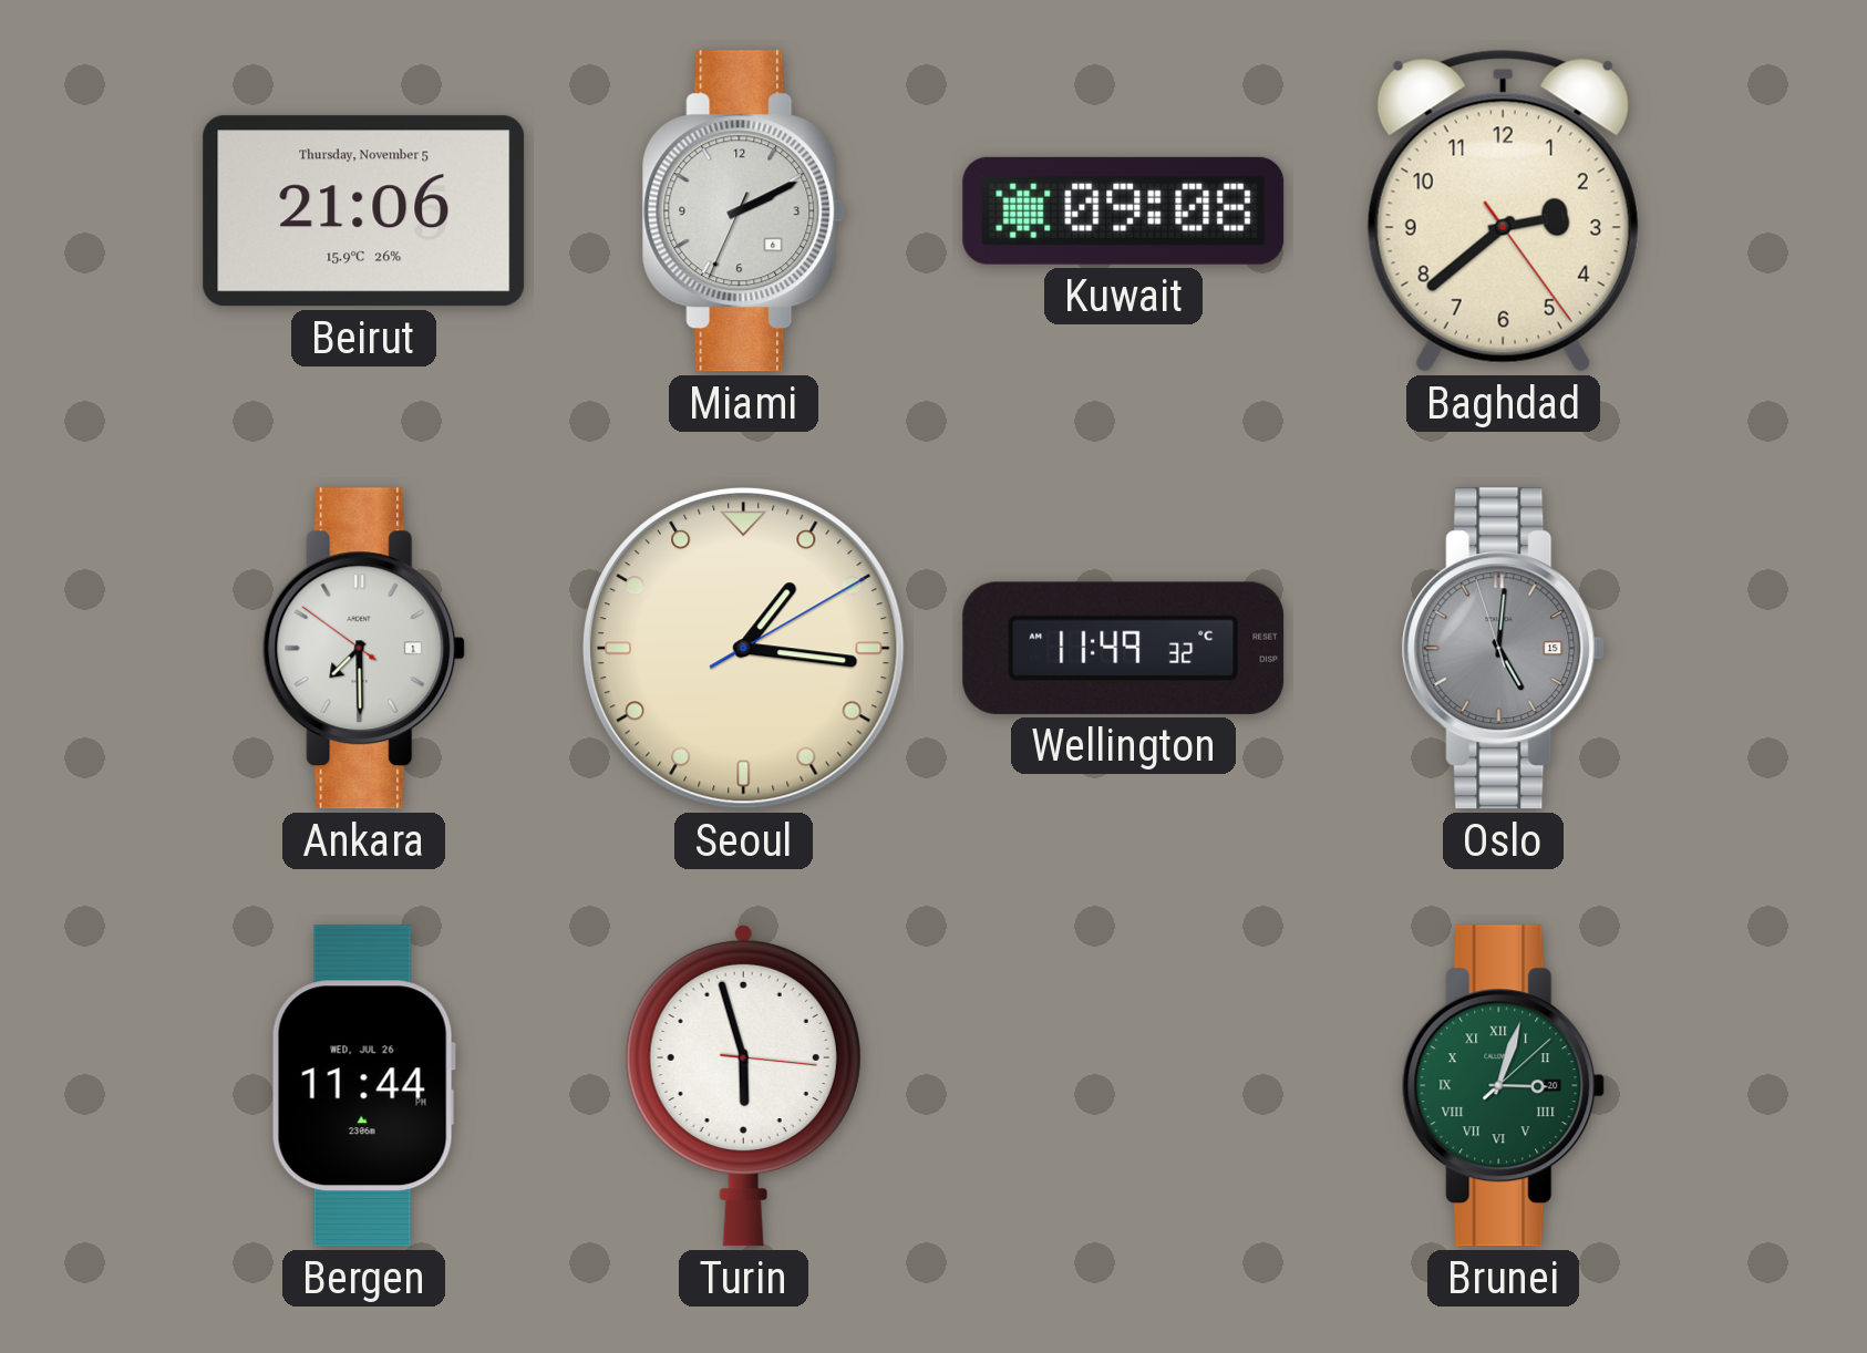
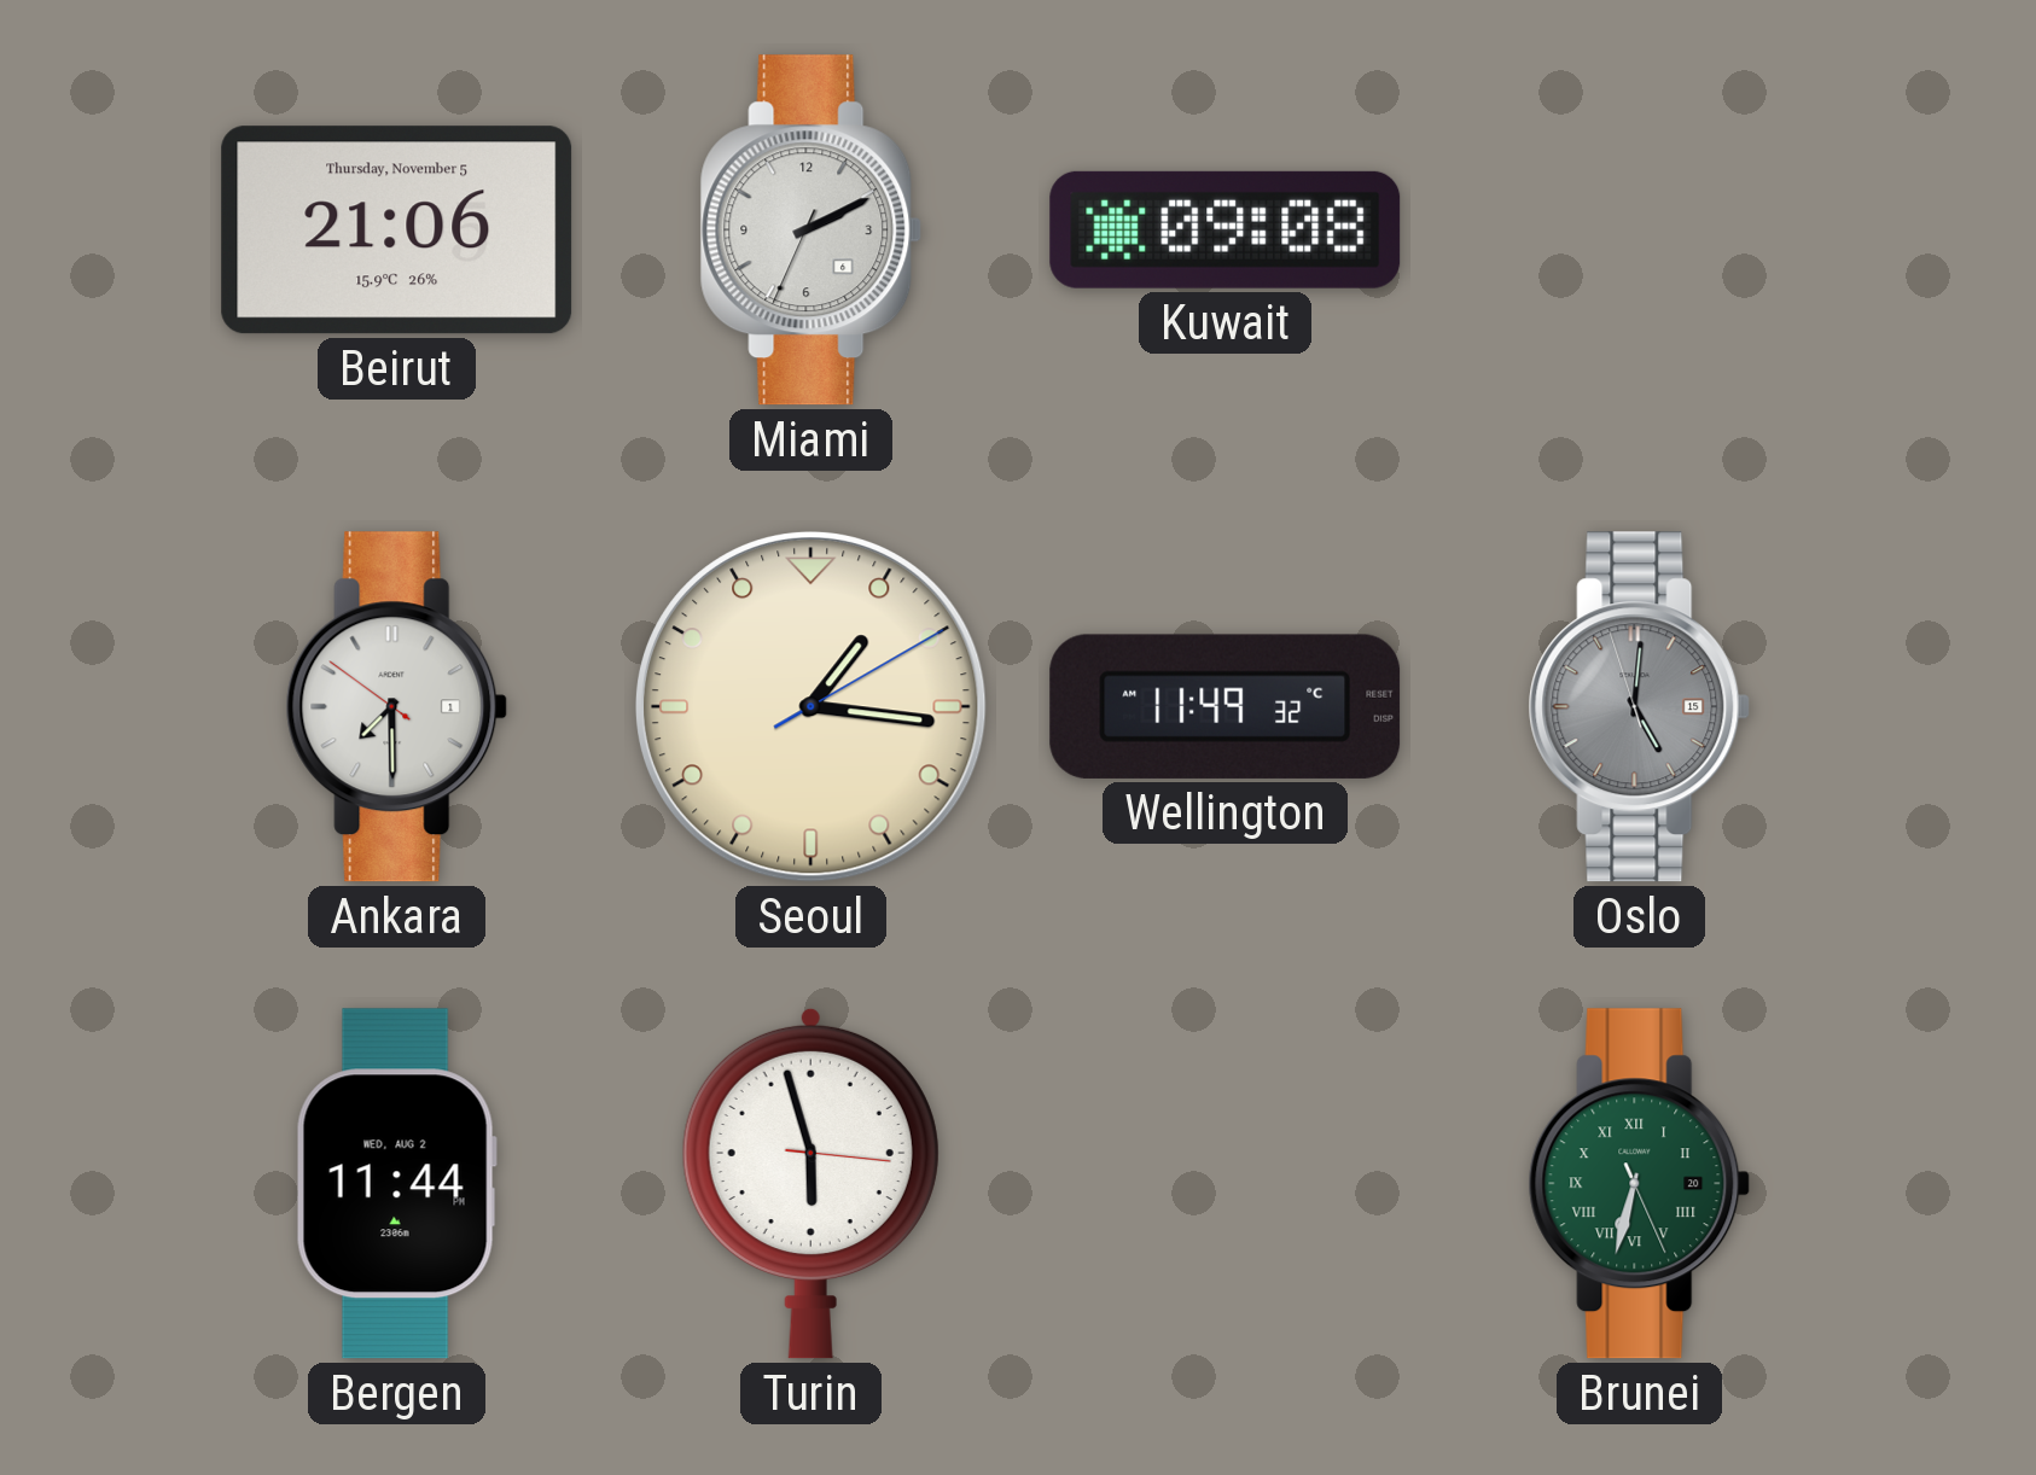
Baghdad: 2:38 -> none
Bergen date: WED, JUL 26 -> WED, AUG 2
Brunei: 3:03 -> 6:32
